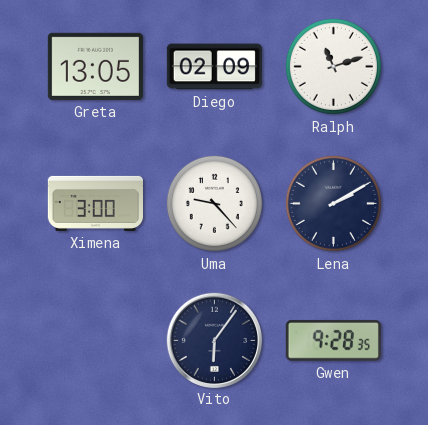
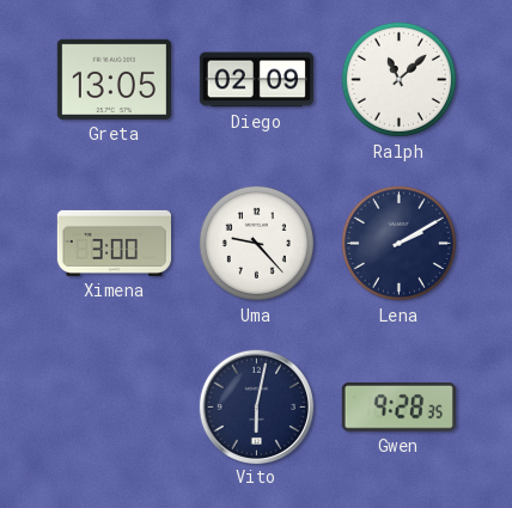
Ralph: 11:12 -> 11:08
Vito: 6:06 -> 6:02
